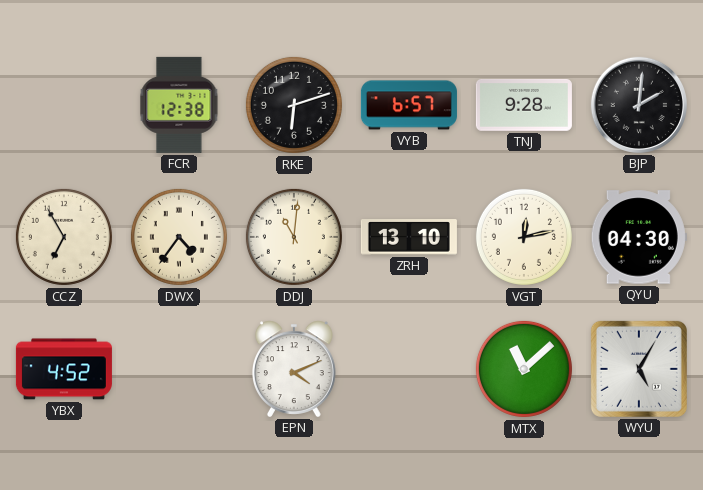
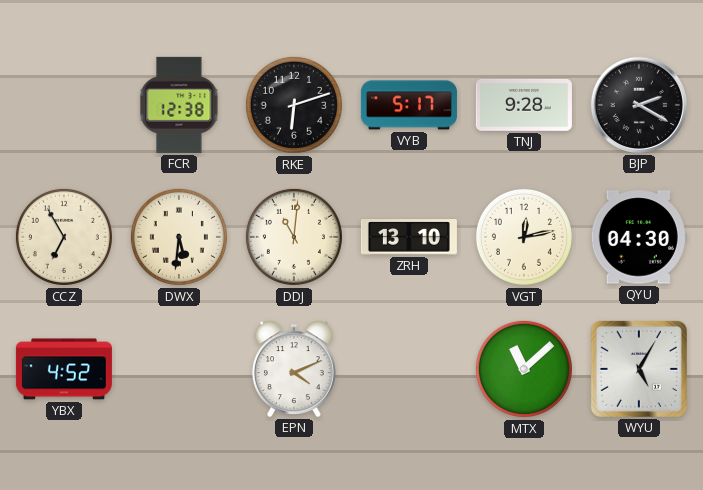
VYB: 6:57 -> 5:17
BJP: 2:01 -> 2:20
DWX: 4:36 -> 5:31
